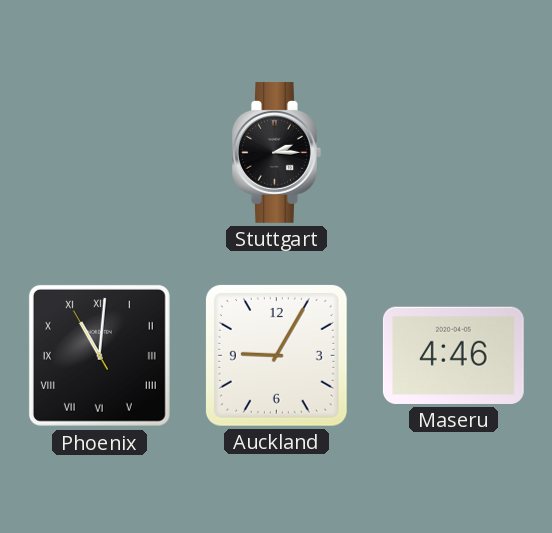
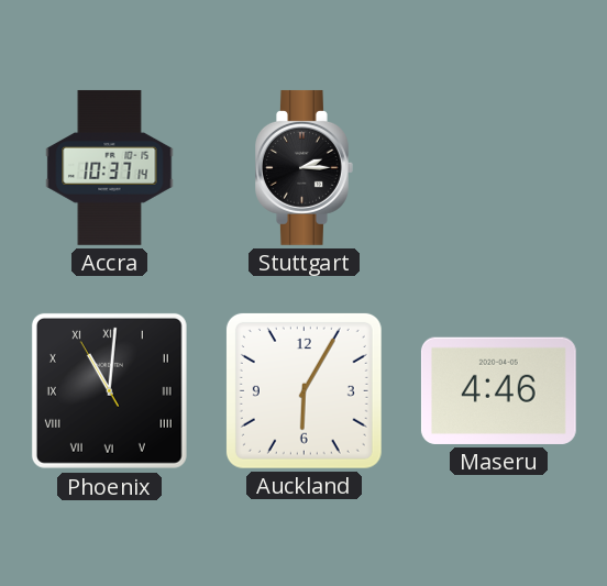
Accra: none -> 10:37
Auckland: 9:05 -> 6:05
